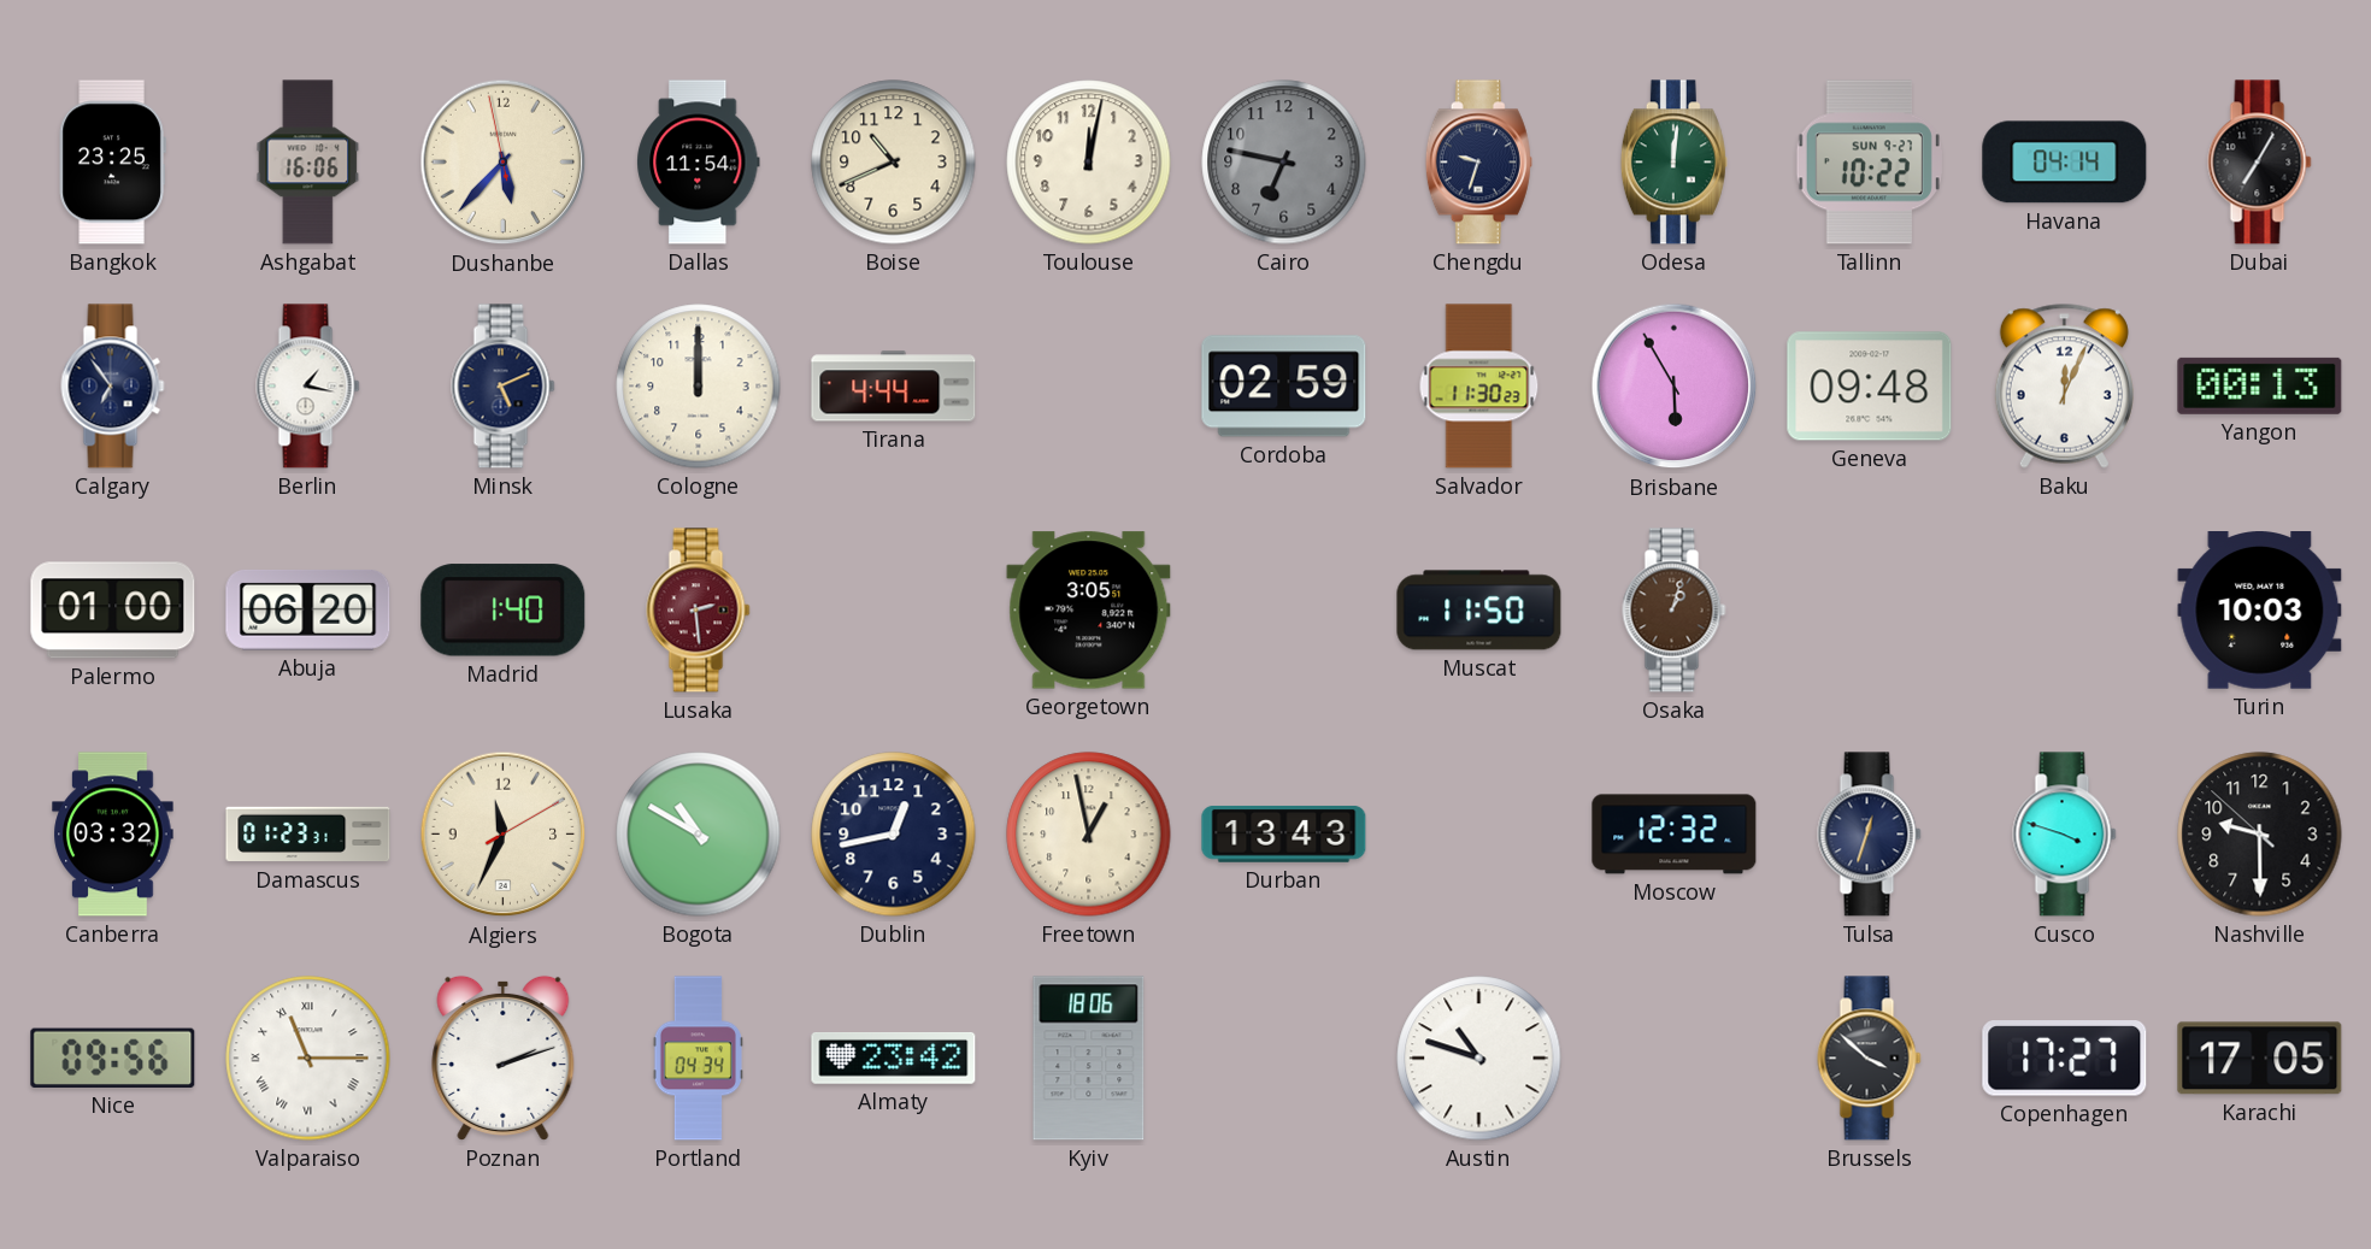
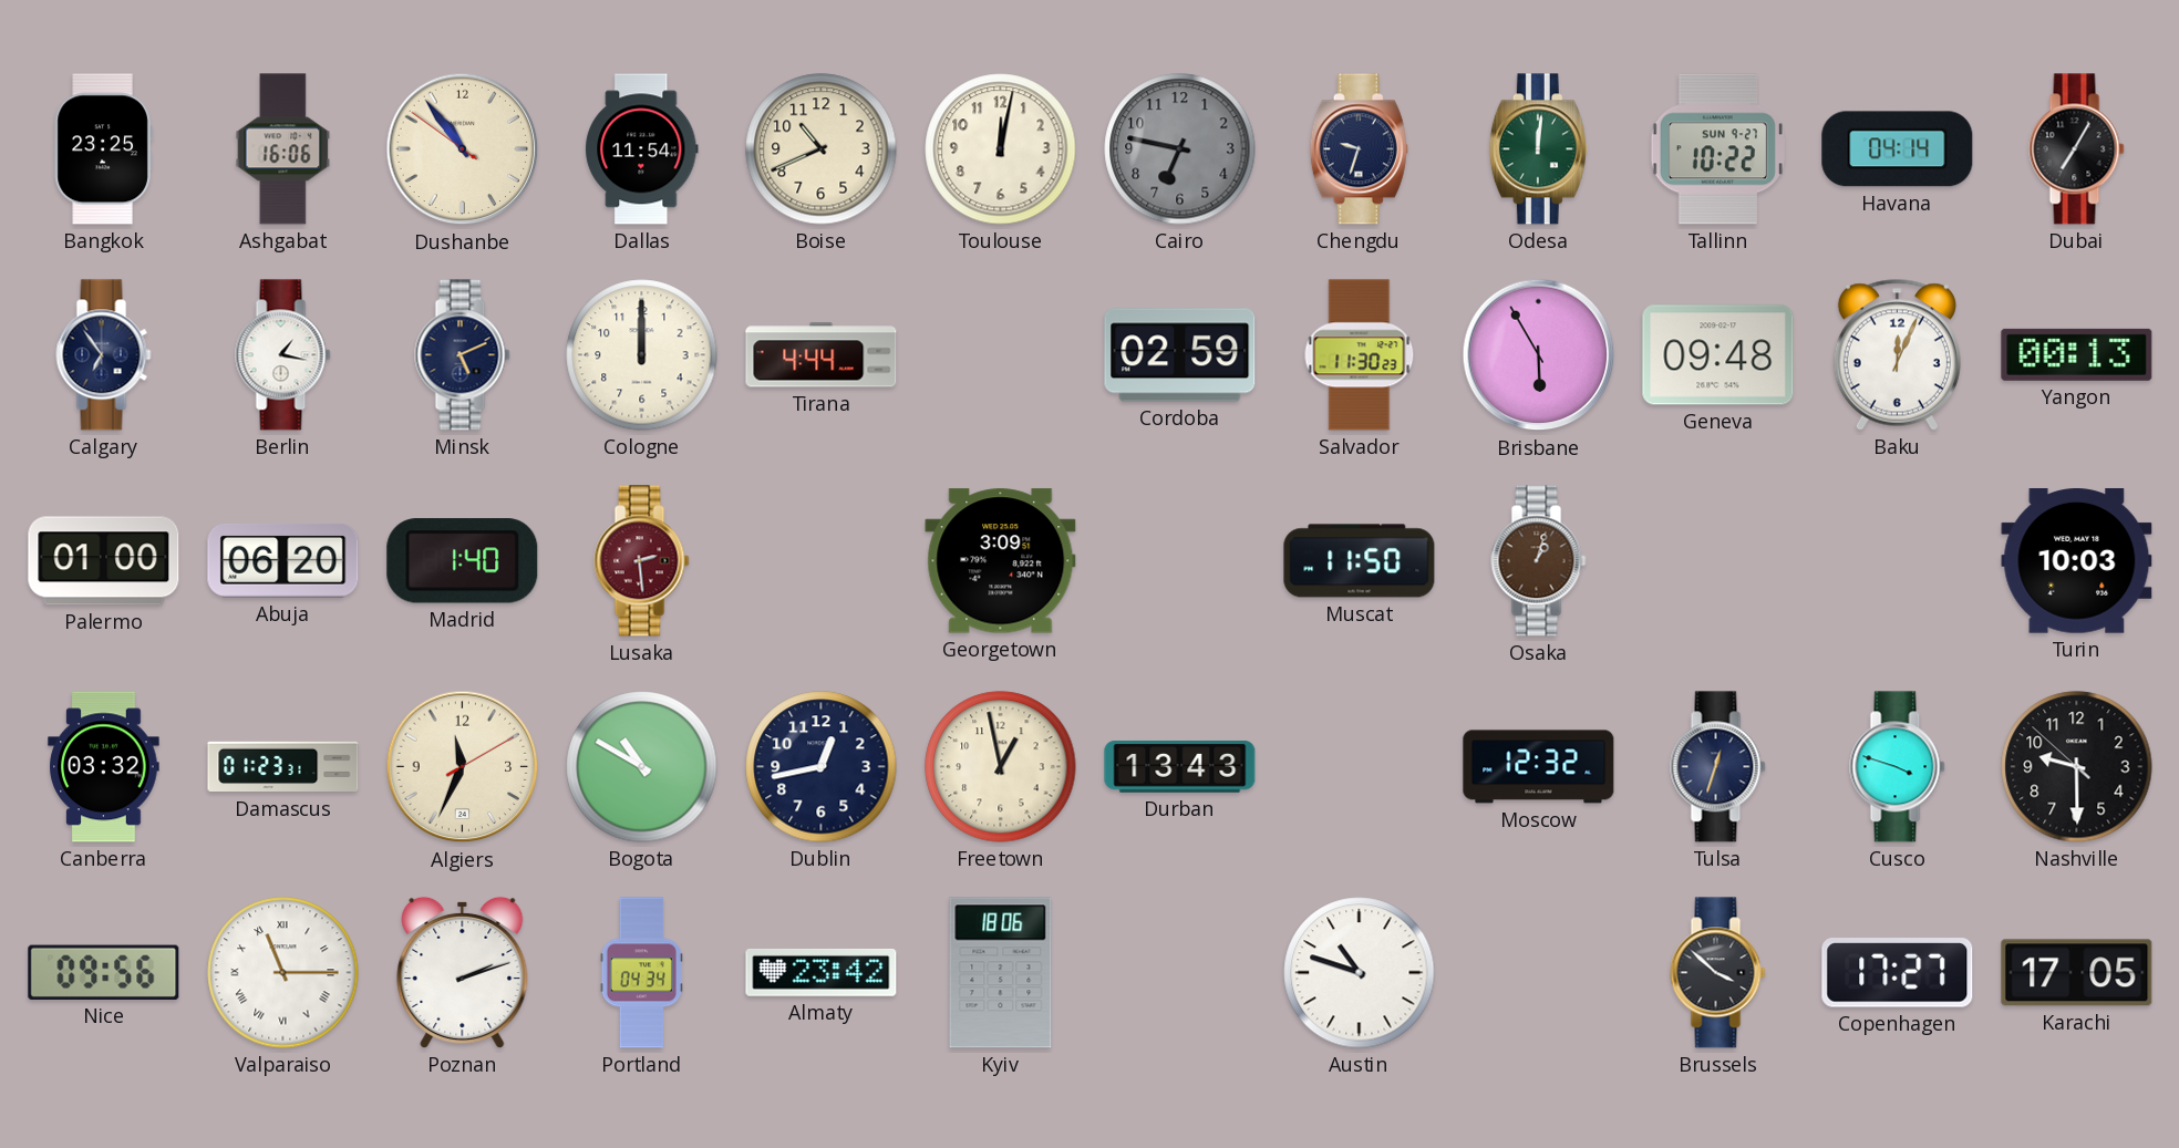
Dushanbe: 5:36 -> 10:53
Georgetown: 3:05 -> 3:09
